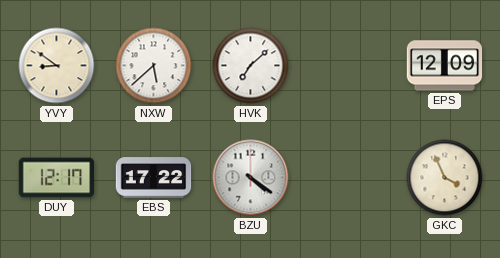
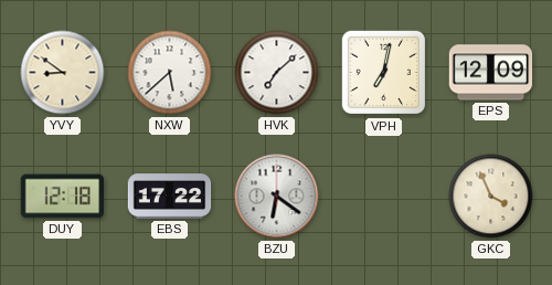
VPH: none -> 7:02
DUY: 12:17 -> 12:18
BZU: 4:21 -> 6:21
